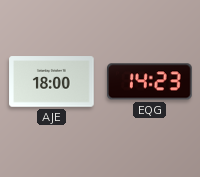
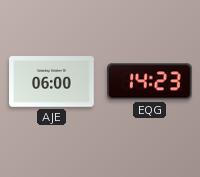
AJE: 18:00 -> 06:00
